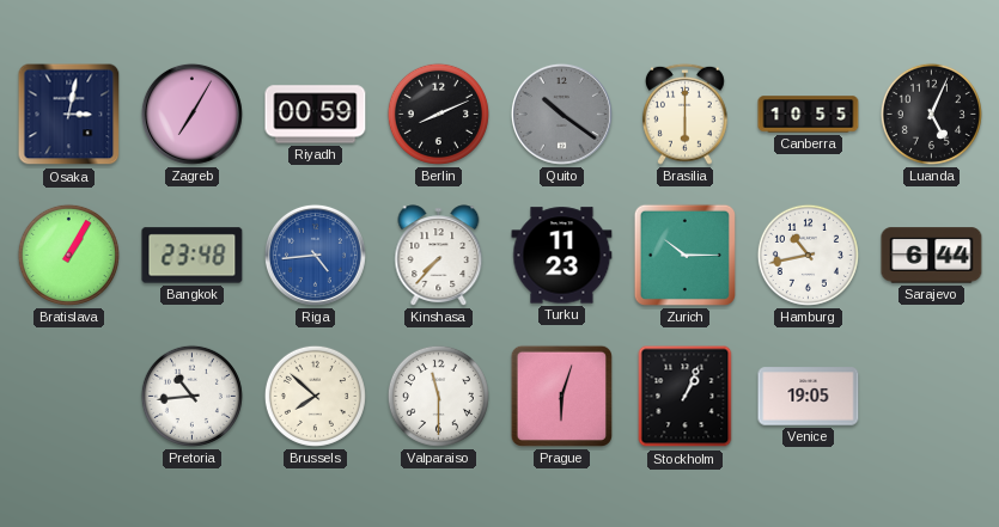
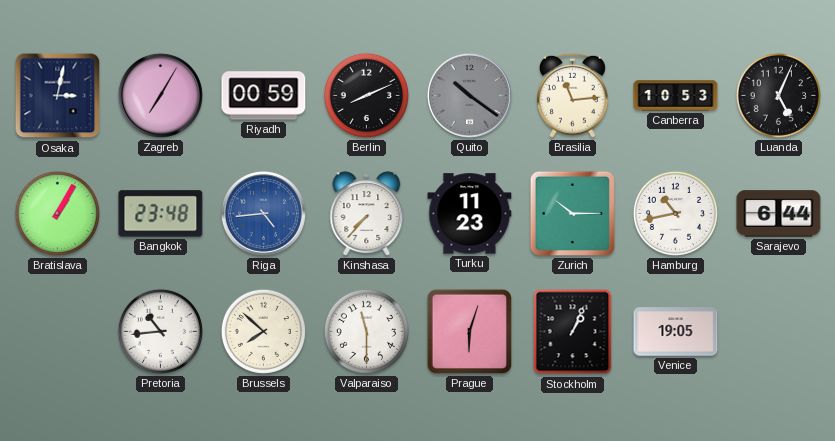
Brasilia: 6:00 -> 11:14
Canberra: 10:55 -> 10:53
